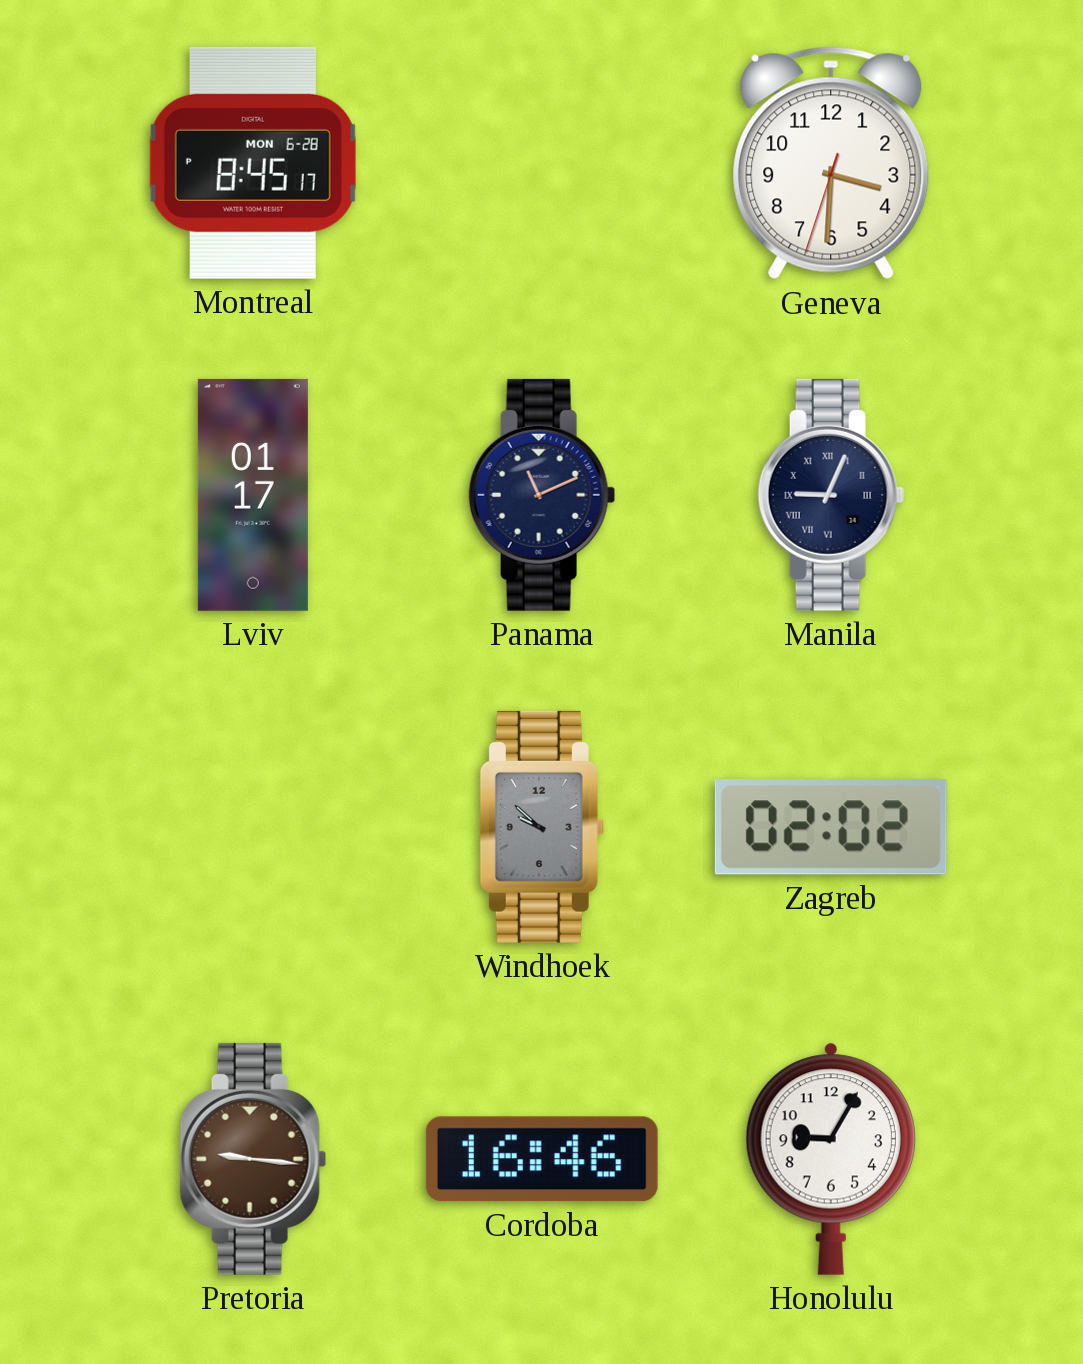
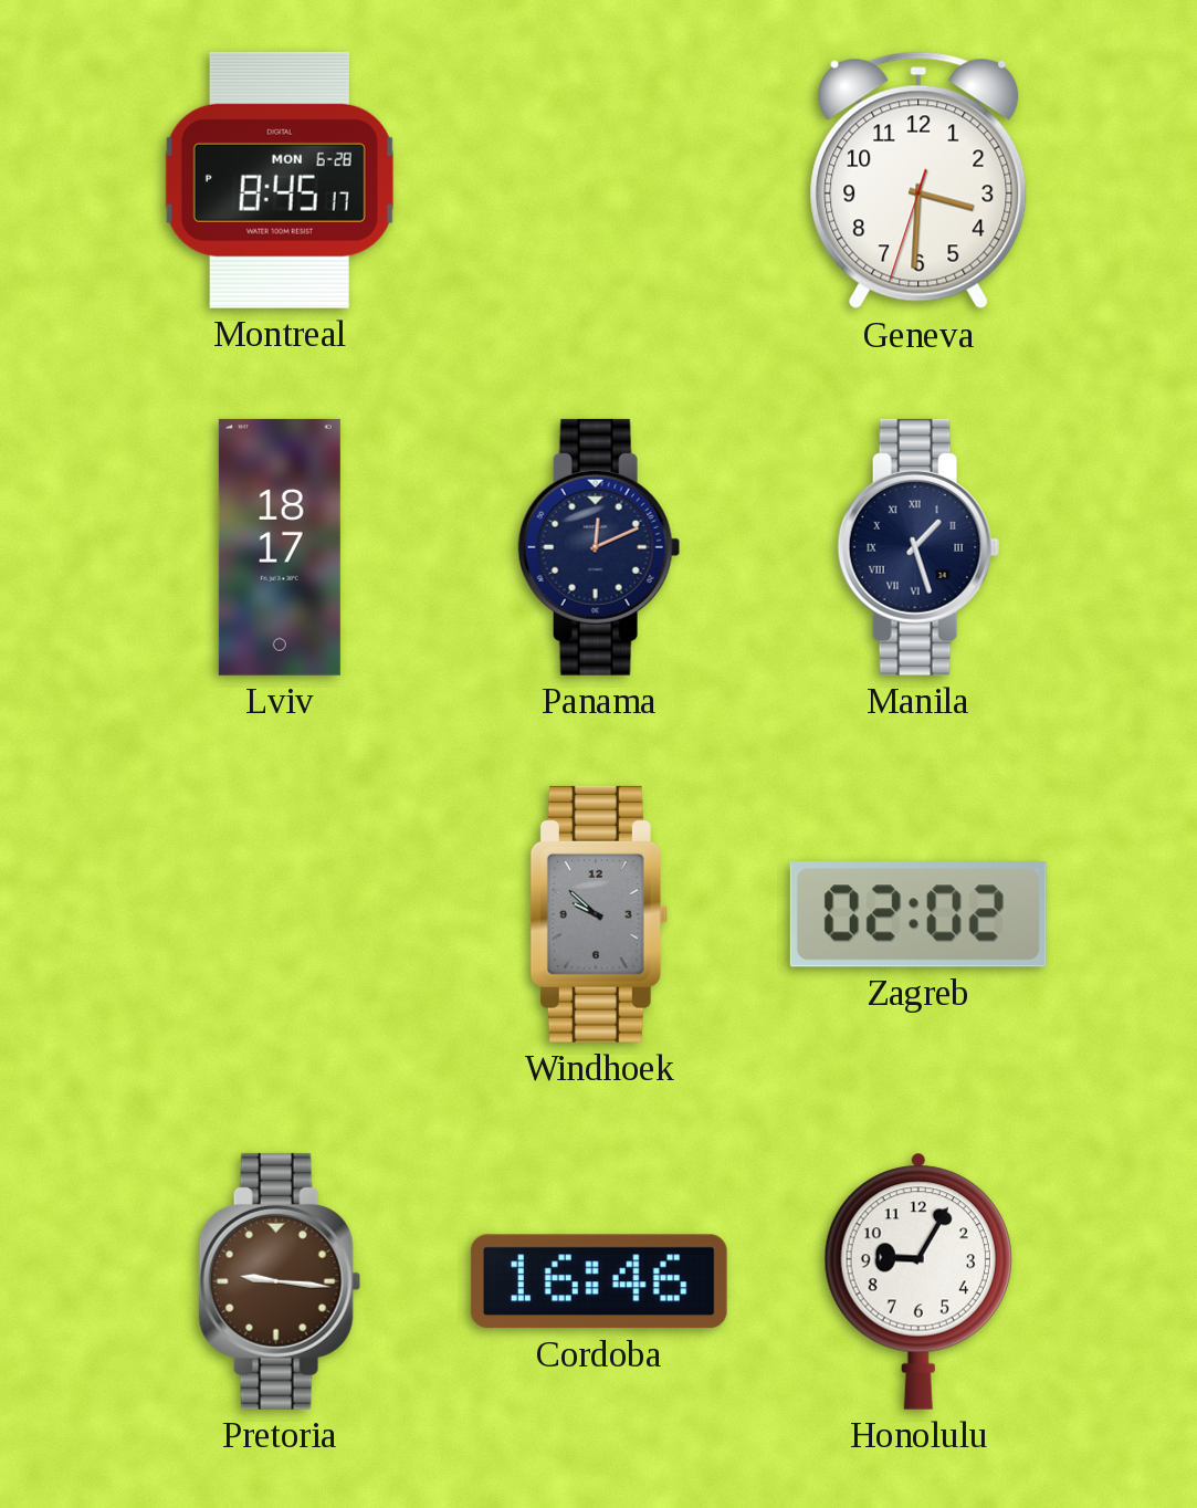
Lviv: 01:17 -> 18:17
Panama: 11:11 -> 12:11
Manila: 9:04 -> 1:27
